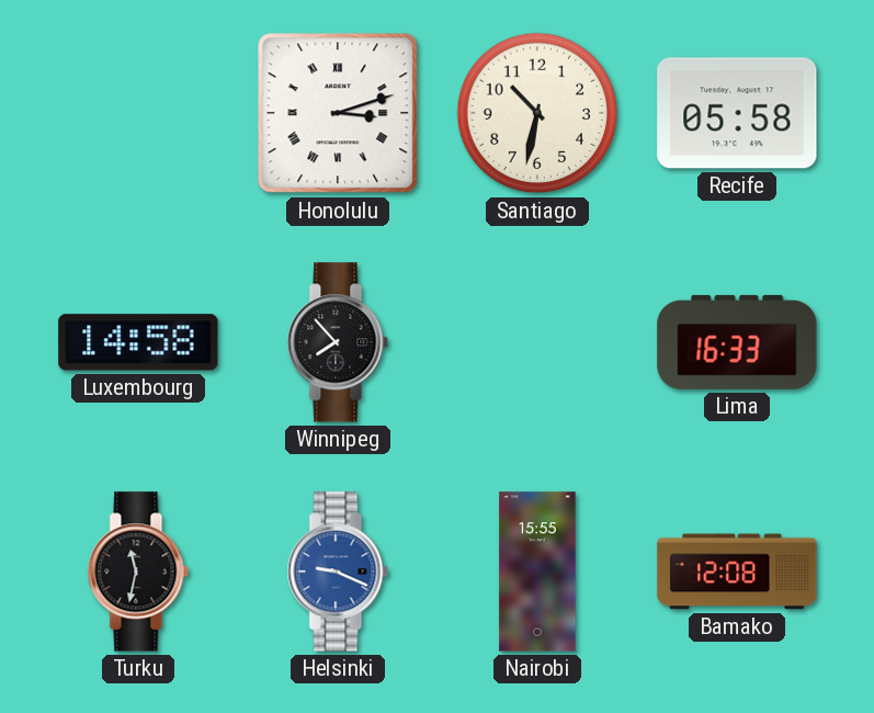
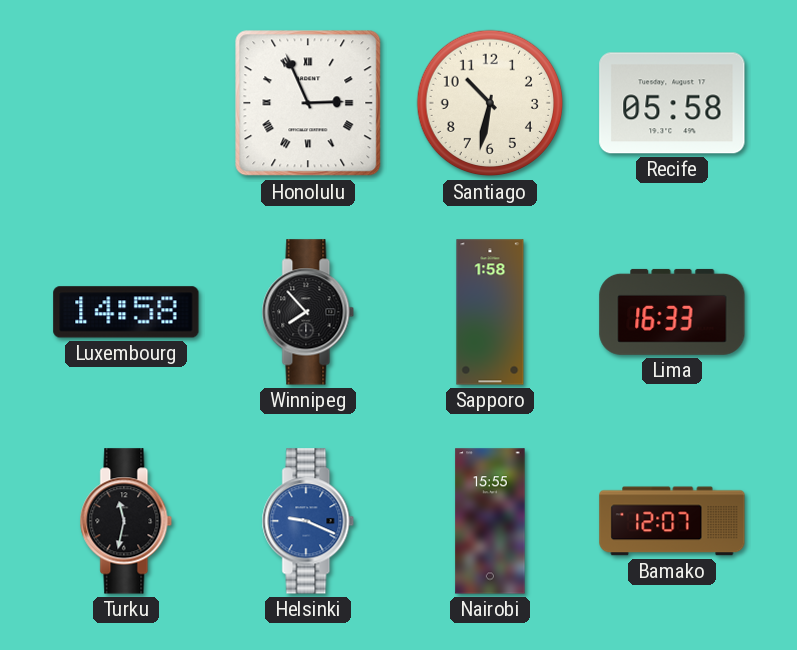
Honolulu: 3:12 -> 2:56
Sapporo: none -> 1:58
Bamako: 12:08 -> 12:07
